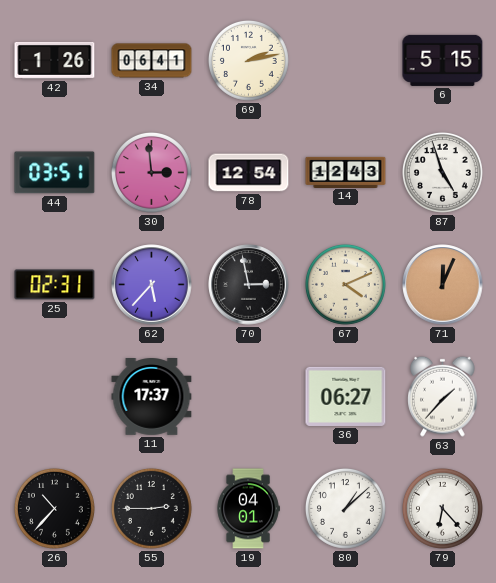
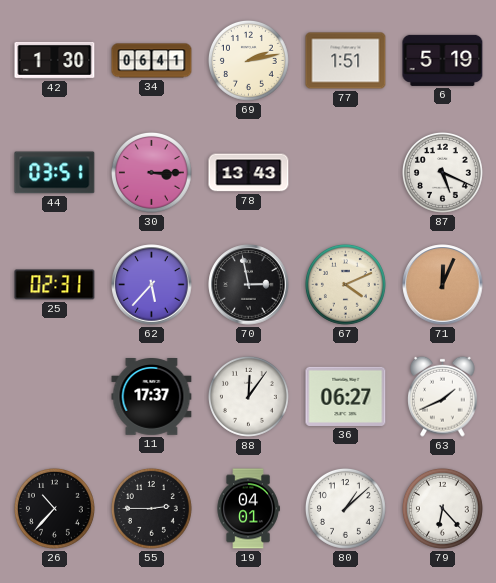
42: 1:26 -> 1:30
77: none -> 1:51
6: 5:15 -> 5:19
30: 2:59 -> 3:15
78: 12:54 -> 13:43
14: 12:43 -> none
87: 4:57 -> 5:19
88: none -> 12:06
63: 1:37 -> 1:41
